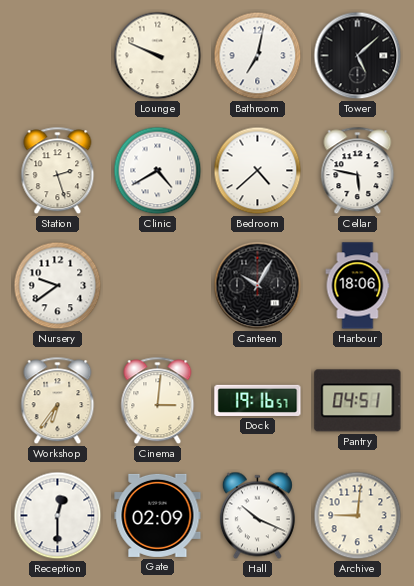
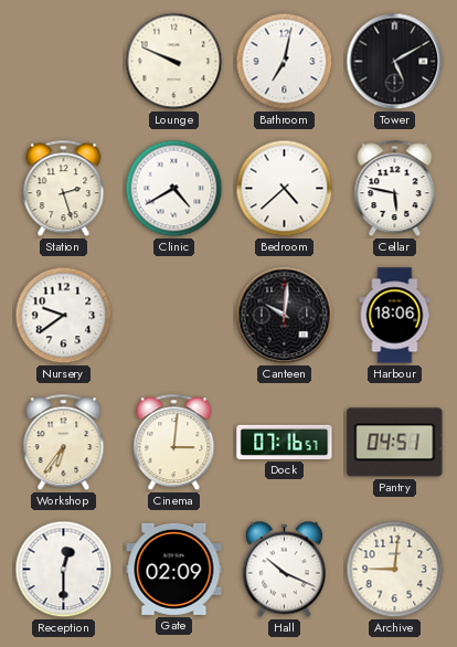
Tower: 5:08 -> 5:10
Canteen: 10:05 -> 10:01
Dock: 19:16 -> 07:16
